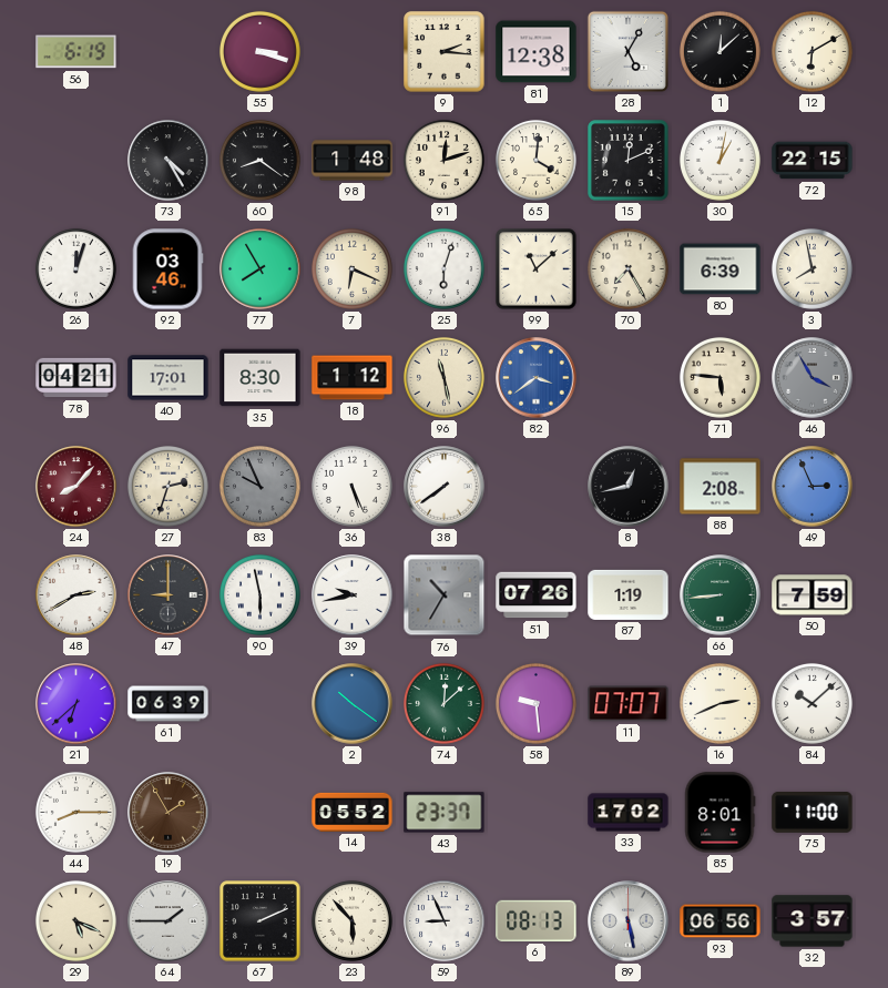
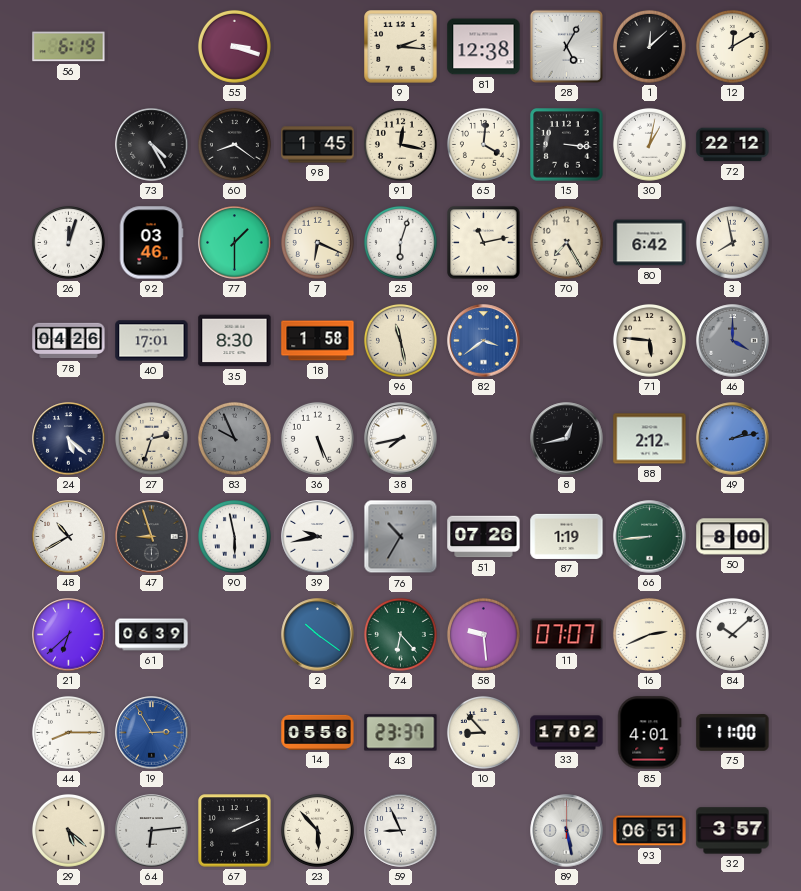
12: 6:10 -> 12:10
98: 1:48 -> 1:45
91: 12:12 -> 12:17
15: 12:11 -> 3:16
72: 22:15 -> 22:12
77: 7:55 -> 1:30
99: 11:08 -> 11:13
80: 6:39 -> 6:42
78: 04:21 -> 04:26
18: 1:12 -> 1:58
46: 3:55 -> 4:00
24: 8:07 -> 5:22
24 dial: burgundy -> navy
38: 7:39 -> 7:43
88: 2:08 -> 2:12
49: 2:56 -> 2:13
48: 2:40 -> 10:40
47: 9:00 -> 8:57
50: 7:59 -> 8:00
74: 12:08 -> 6:23
19: 1:55 -> 2:55
19 dial: brown -> blue
14: 05:52 -> 05:56
10: none -> 8:53
85: 8:01 -> 4:01
29: 5:19 -> 5:22
64: 1:45 -> 6:14
6: 08:13 -> none
93: 06:56 -> 06:51
